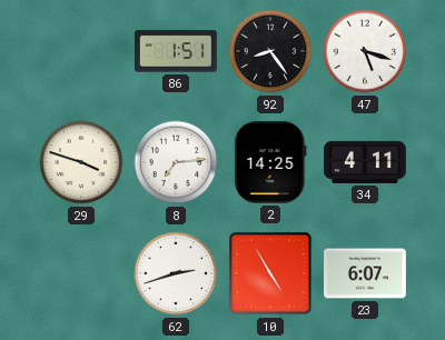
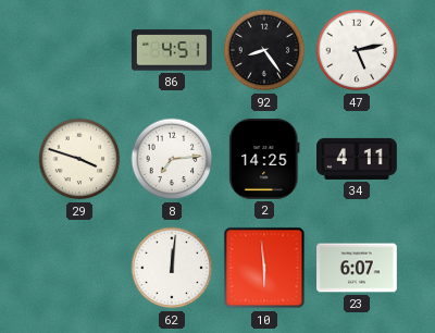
86: 1:51 -> 4:51
47: 5:18 -> 5:13
62: 2:42 -> 12:01
10: 4:55 -> 5:59
